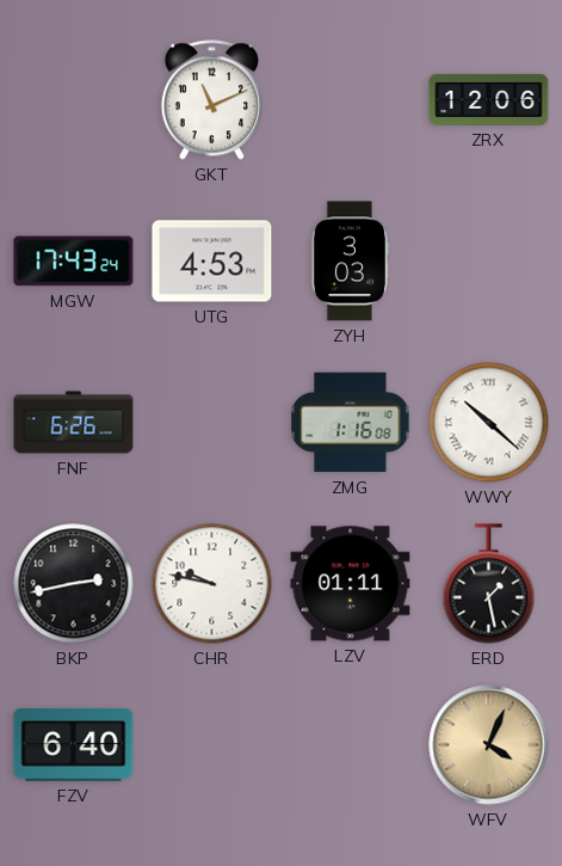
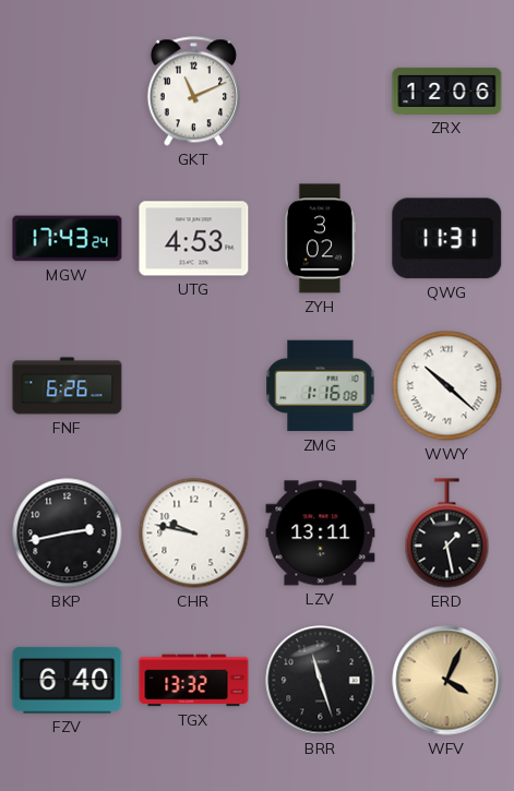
ZYH: 3:03 -> 3:02
QWG: none -> 11:31
LZV: 01:11 -> 13:11
TGX: none -> 13:32
BRR: none -> 11:27
